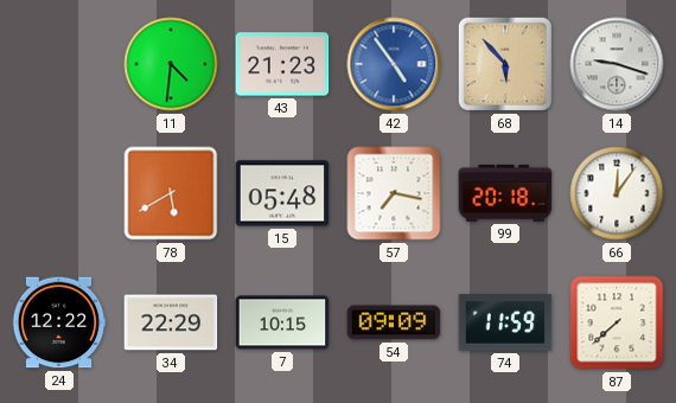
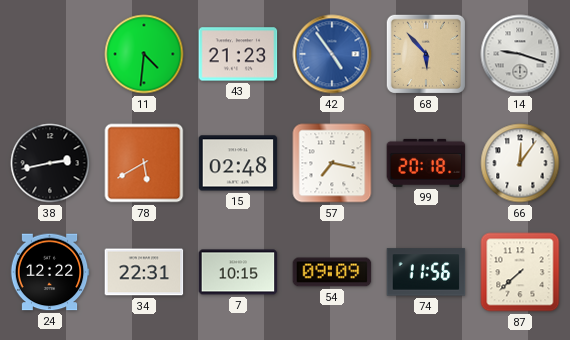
38: none -> 2:43
15: 05:48 -> 02:48
34: 22:29 -> 22:31
74: 11:59 -> 11:56
